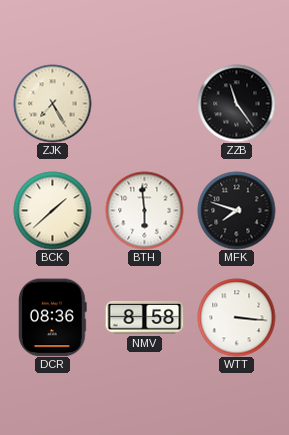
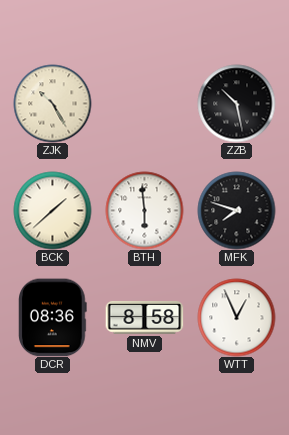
ZJK: 7:25 -> 10:25
ZZB: 11:24 -> 10:28
WTT: 3:16 -> 12:56
